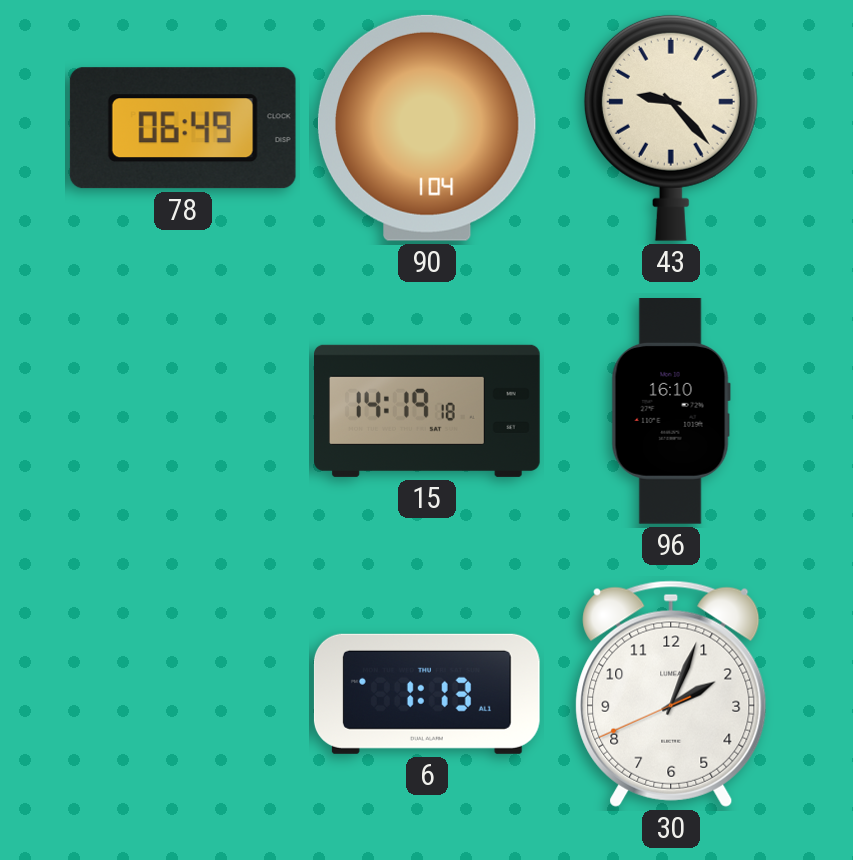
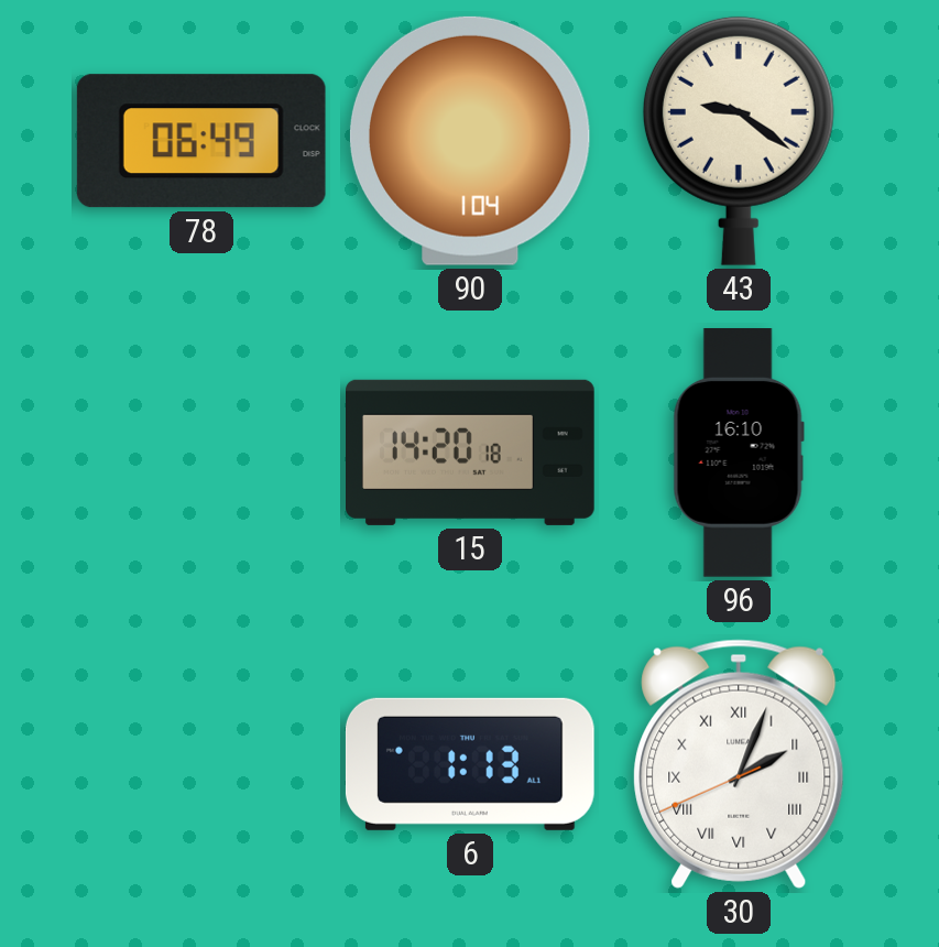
43: 9:23 -> 9:21
15: 14:19 -> 14:20
30 numerals: Arabic -> Roman
